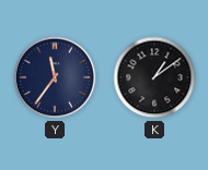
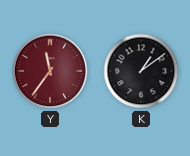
Y dial: navy -> burgundy
